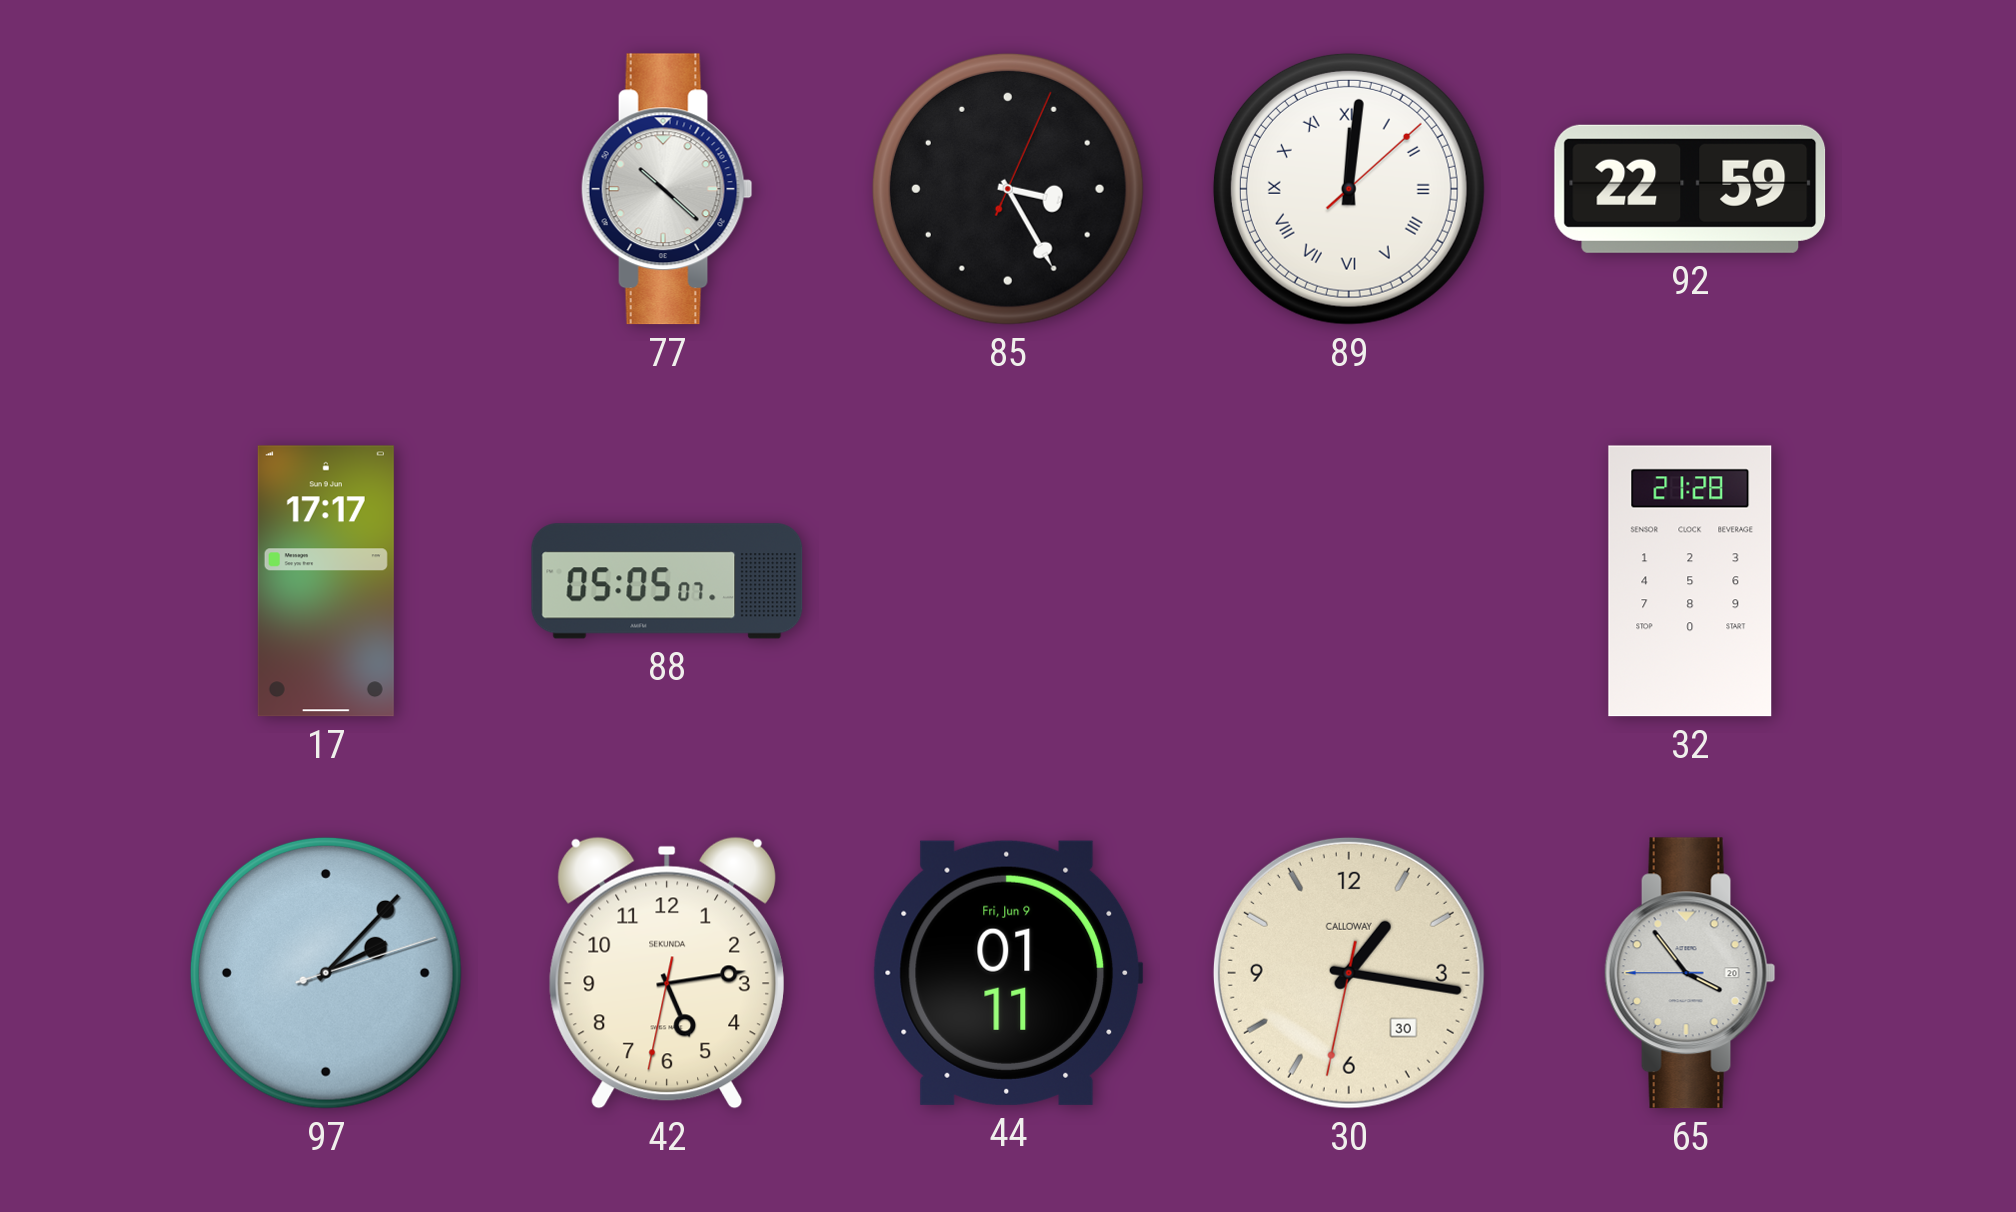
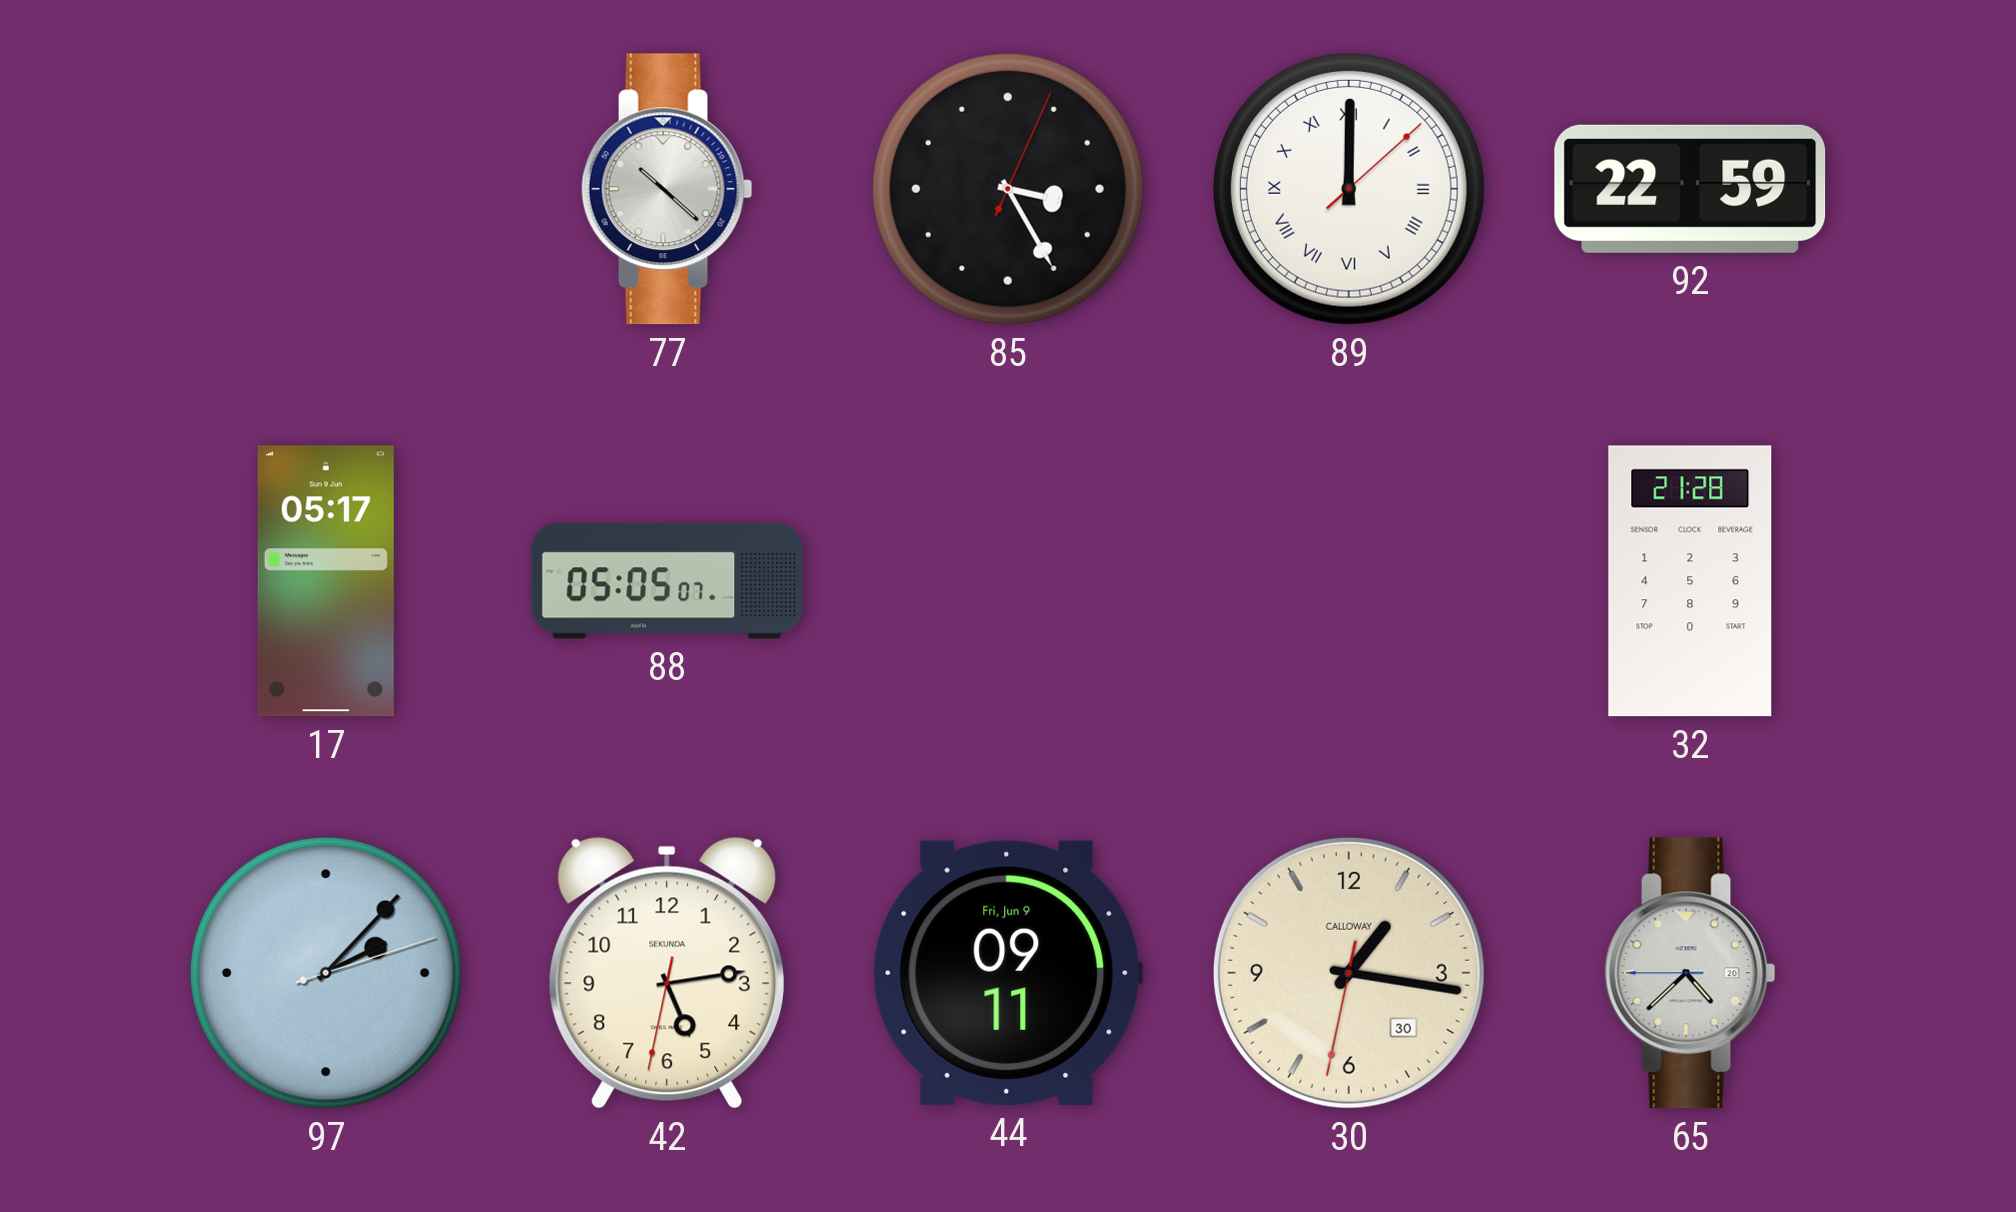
89: 12:01 -> 12:00
17: 17:17 -> 05:17
44: 01:11 -> 09:11
65: 3:53 -> 4:37
